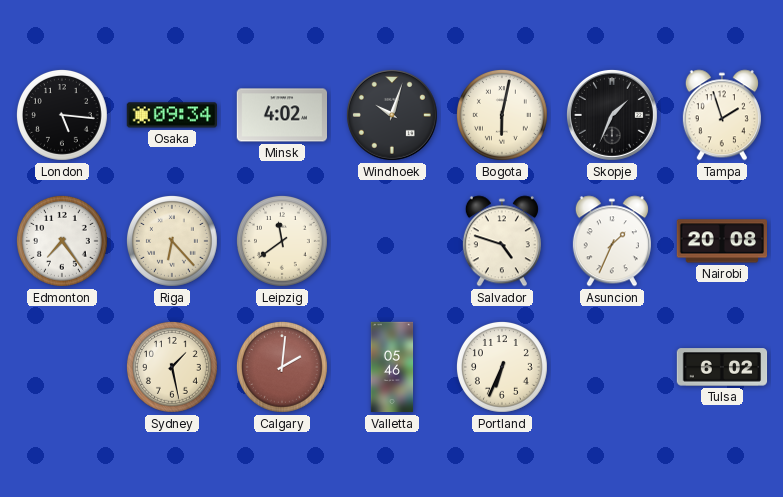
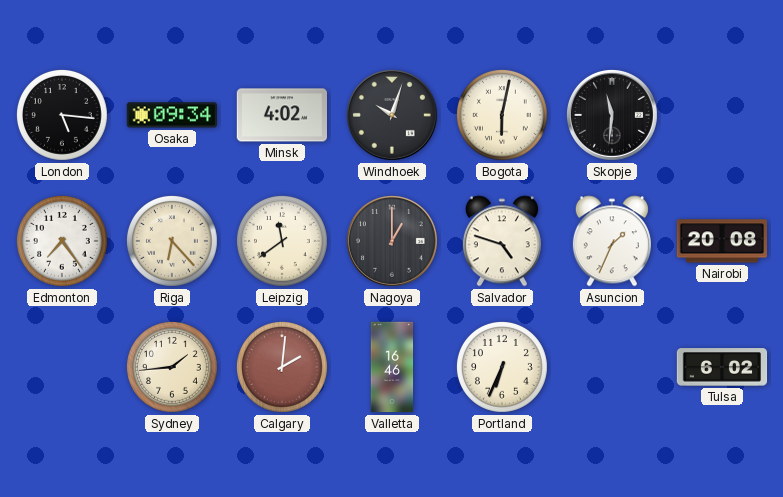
Skopje: 1:34 -> 11:31
Tampa: 1:57 -> none
Nagoya: none -> 1:00
Sydney: 1:28 -> 1:44
Valletta: 05:46 -> 16:46
